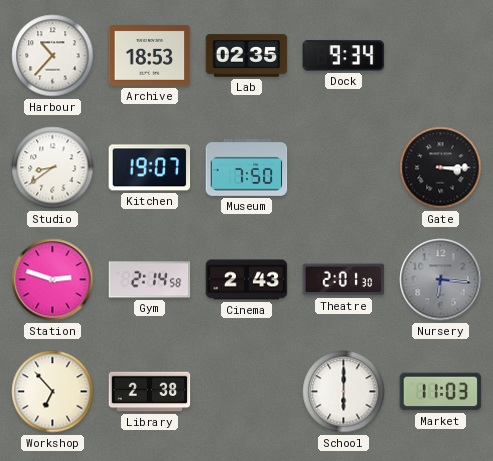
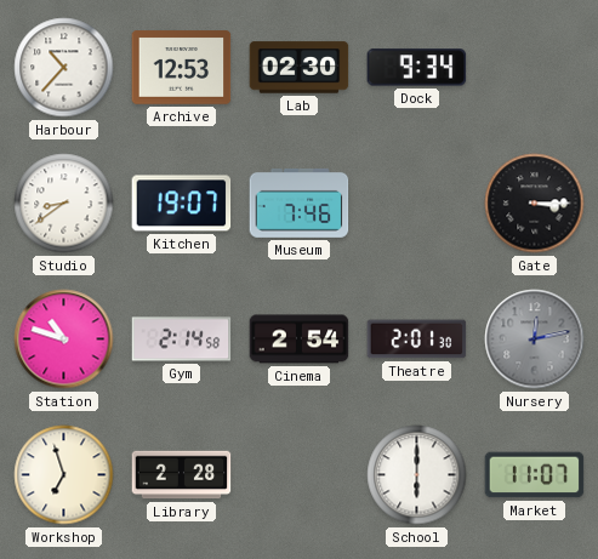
Archive: 18:53 -> 12:53
Lab: 02:35 -> 02:30
Museum: 7:50 -> 7:46
Station: 2:48 -> 10:48
Cinema: 2:43 -> 2:54
Nursery: 6:16 -> 12:13
Workshop: 6:53 -> 6:57
Library: 2:38 -> 2:28
Market: 11:03 -> 11:07
